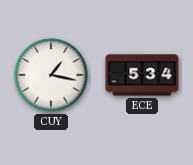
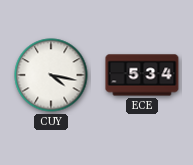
CUY: 1:17 -> 4:17
